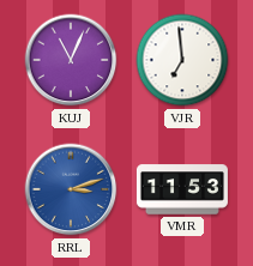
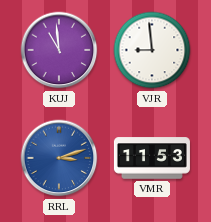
KUJ: 11:04 -> 10:59
VJR: 6:59 -> 8:59
